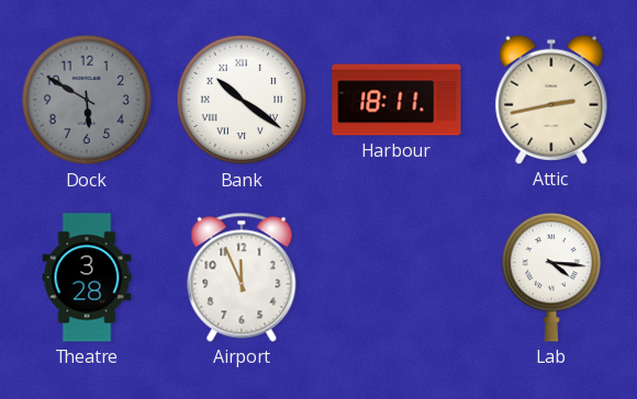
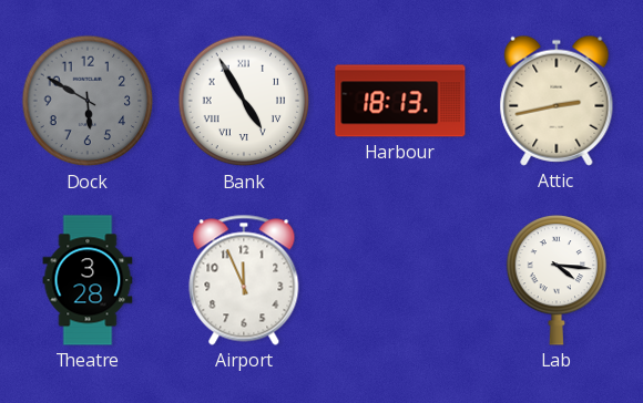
Bank: 10:21 -> 4:55
Harbour: 18:11 -> 18:13
